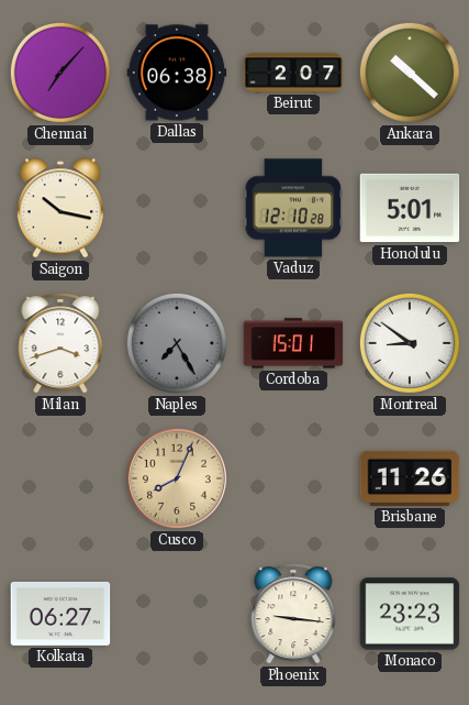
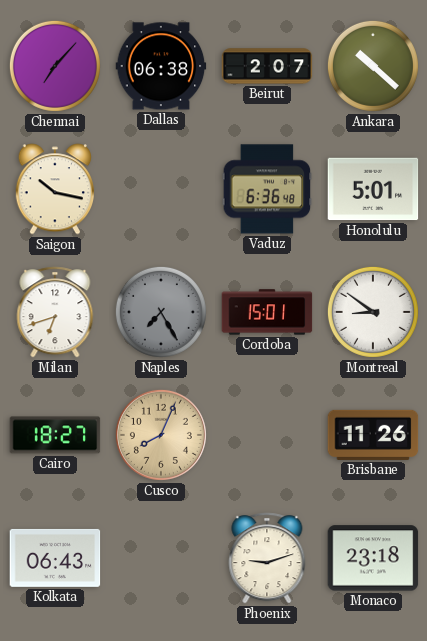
Vaduz: 12:10 -> 6:36
Milan: 3:42 -> 6:42
Cairo: none -> 18:27
Kolkata: 06:27 -> 06:43
Phoenix: 9:16 -> 9:12
Monaco: 23:23 -> 23:18
